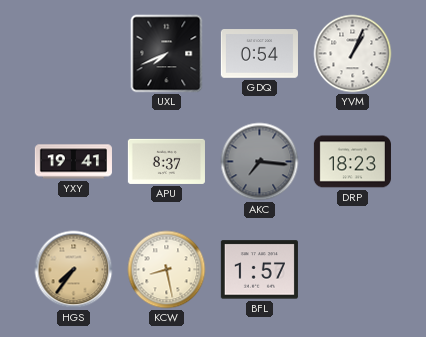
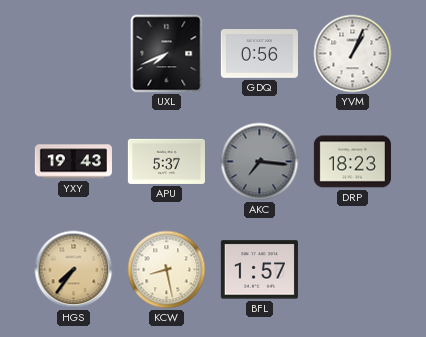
GDQ: 0:54 -> 0:56
YXY: 19:41 -> 19:43
APU: 8:37 -> 5:37
